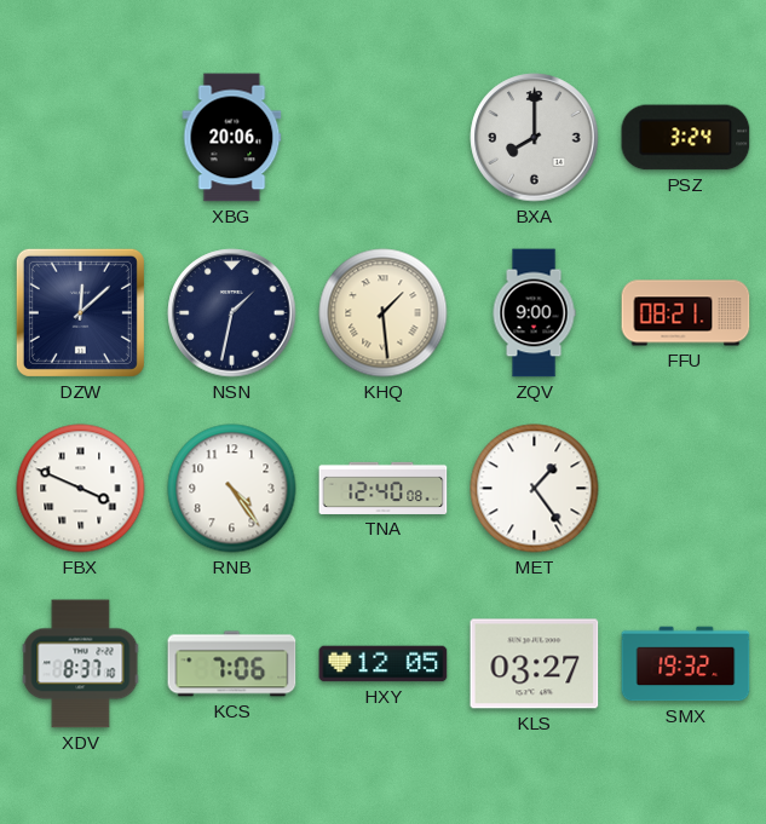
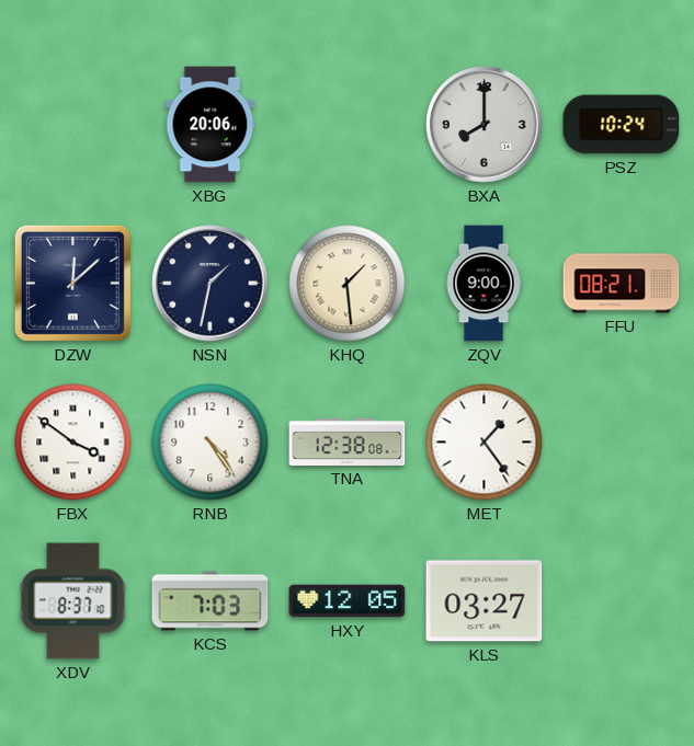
PSZ: 3:24 -> 10:24
FBX: 3:49 -> 3:51
TNA: 12:40 -> 12:38
KCS: 7:06 -> 7:03
SMX: 19:32 -> none
